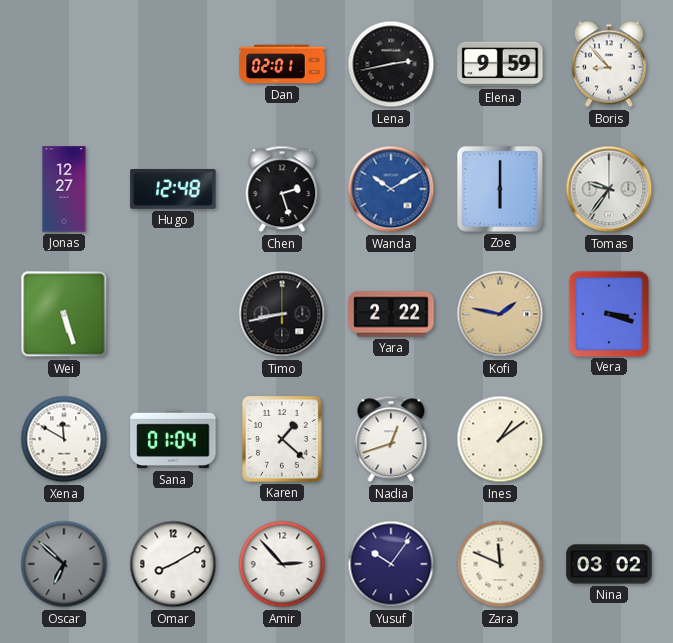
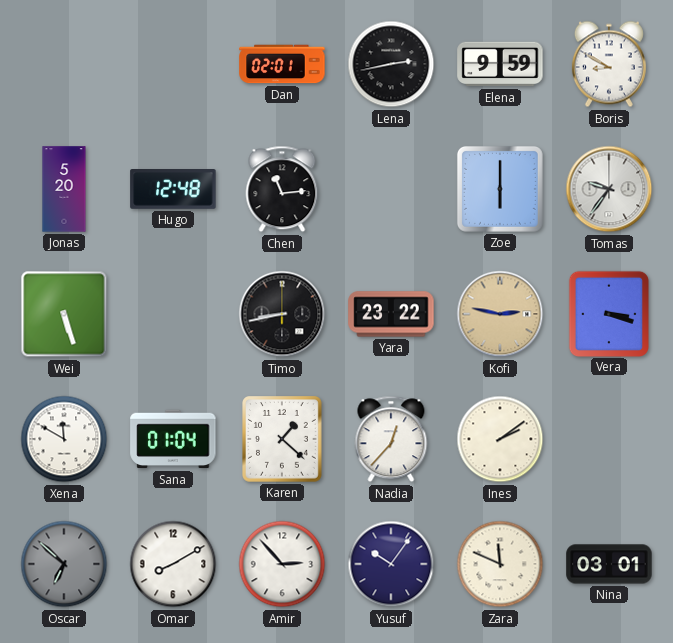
Boris: 8:53 -> 8:50
Jonas: 12:27 -> 5:20
Chen: 2:27 -> 11:14
Wanda: 10:10 -> none
Yara: 2:22 -> 23:22
Kofi: 1:47 -> 2:47
Nadia: 12:42 -> 12:37
Ines: 1:09 -> 2:09
Nina: 03:02 -> 03:01
